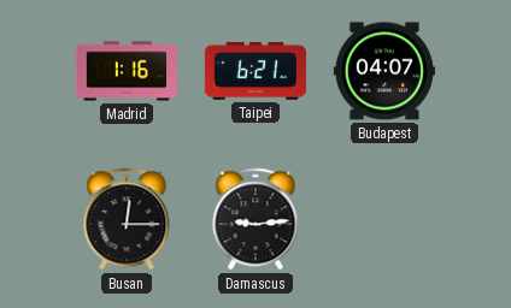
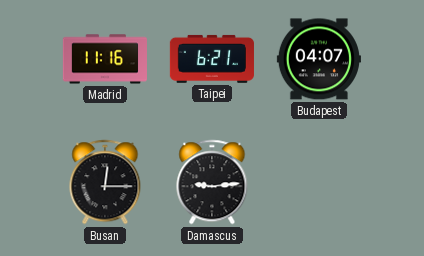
Madrid: 1:16 -> 11:16
